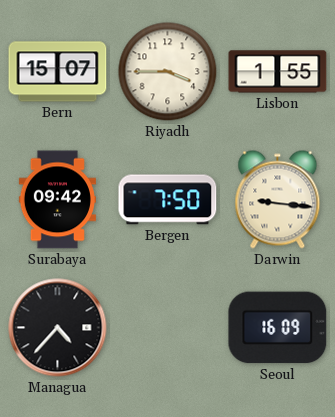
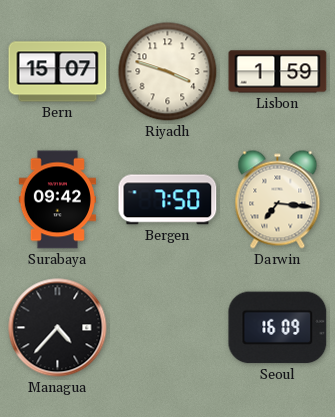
Riyadh: 3:45 -> 3:48
Lisbon: 1:55 -> 1:59
Darwin: 9:16 -> 7:16
